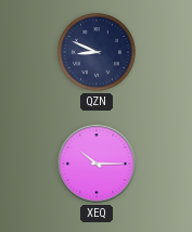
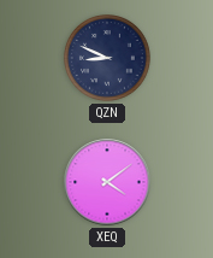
XEQ: 10:15 -> 4:09
